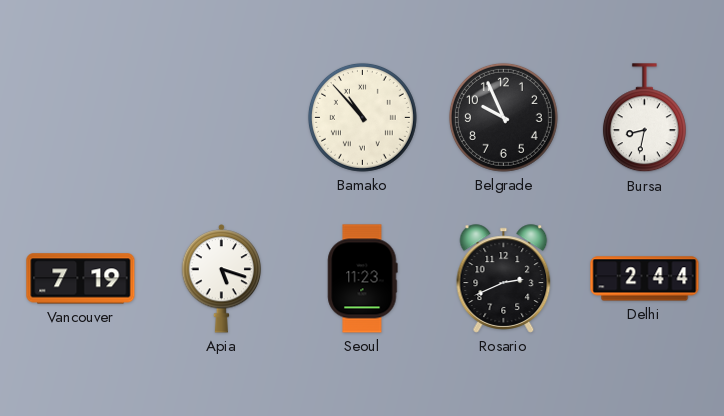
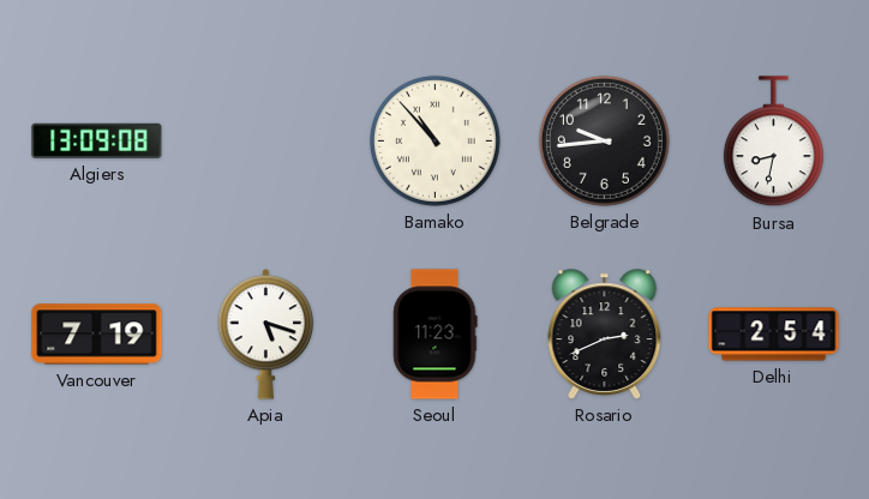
Algiers: none -> 13:09
Belgrade: 9:56 -> 9:44
Delhi: 2:44 -> 2:54
